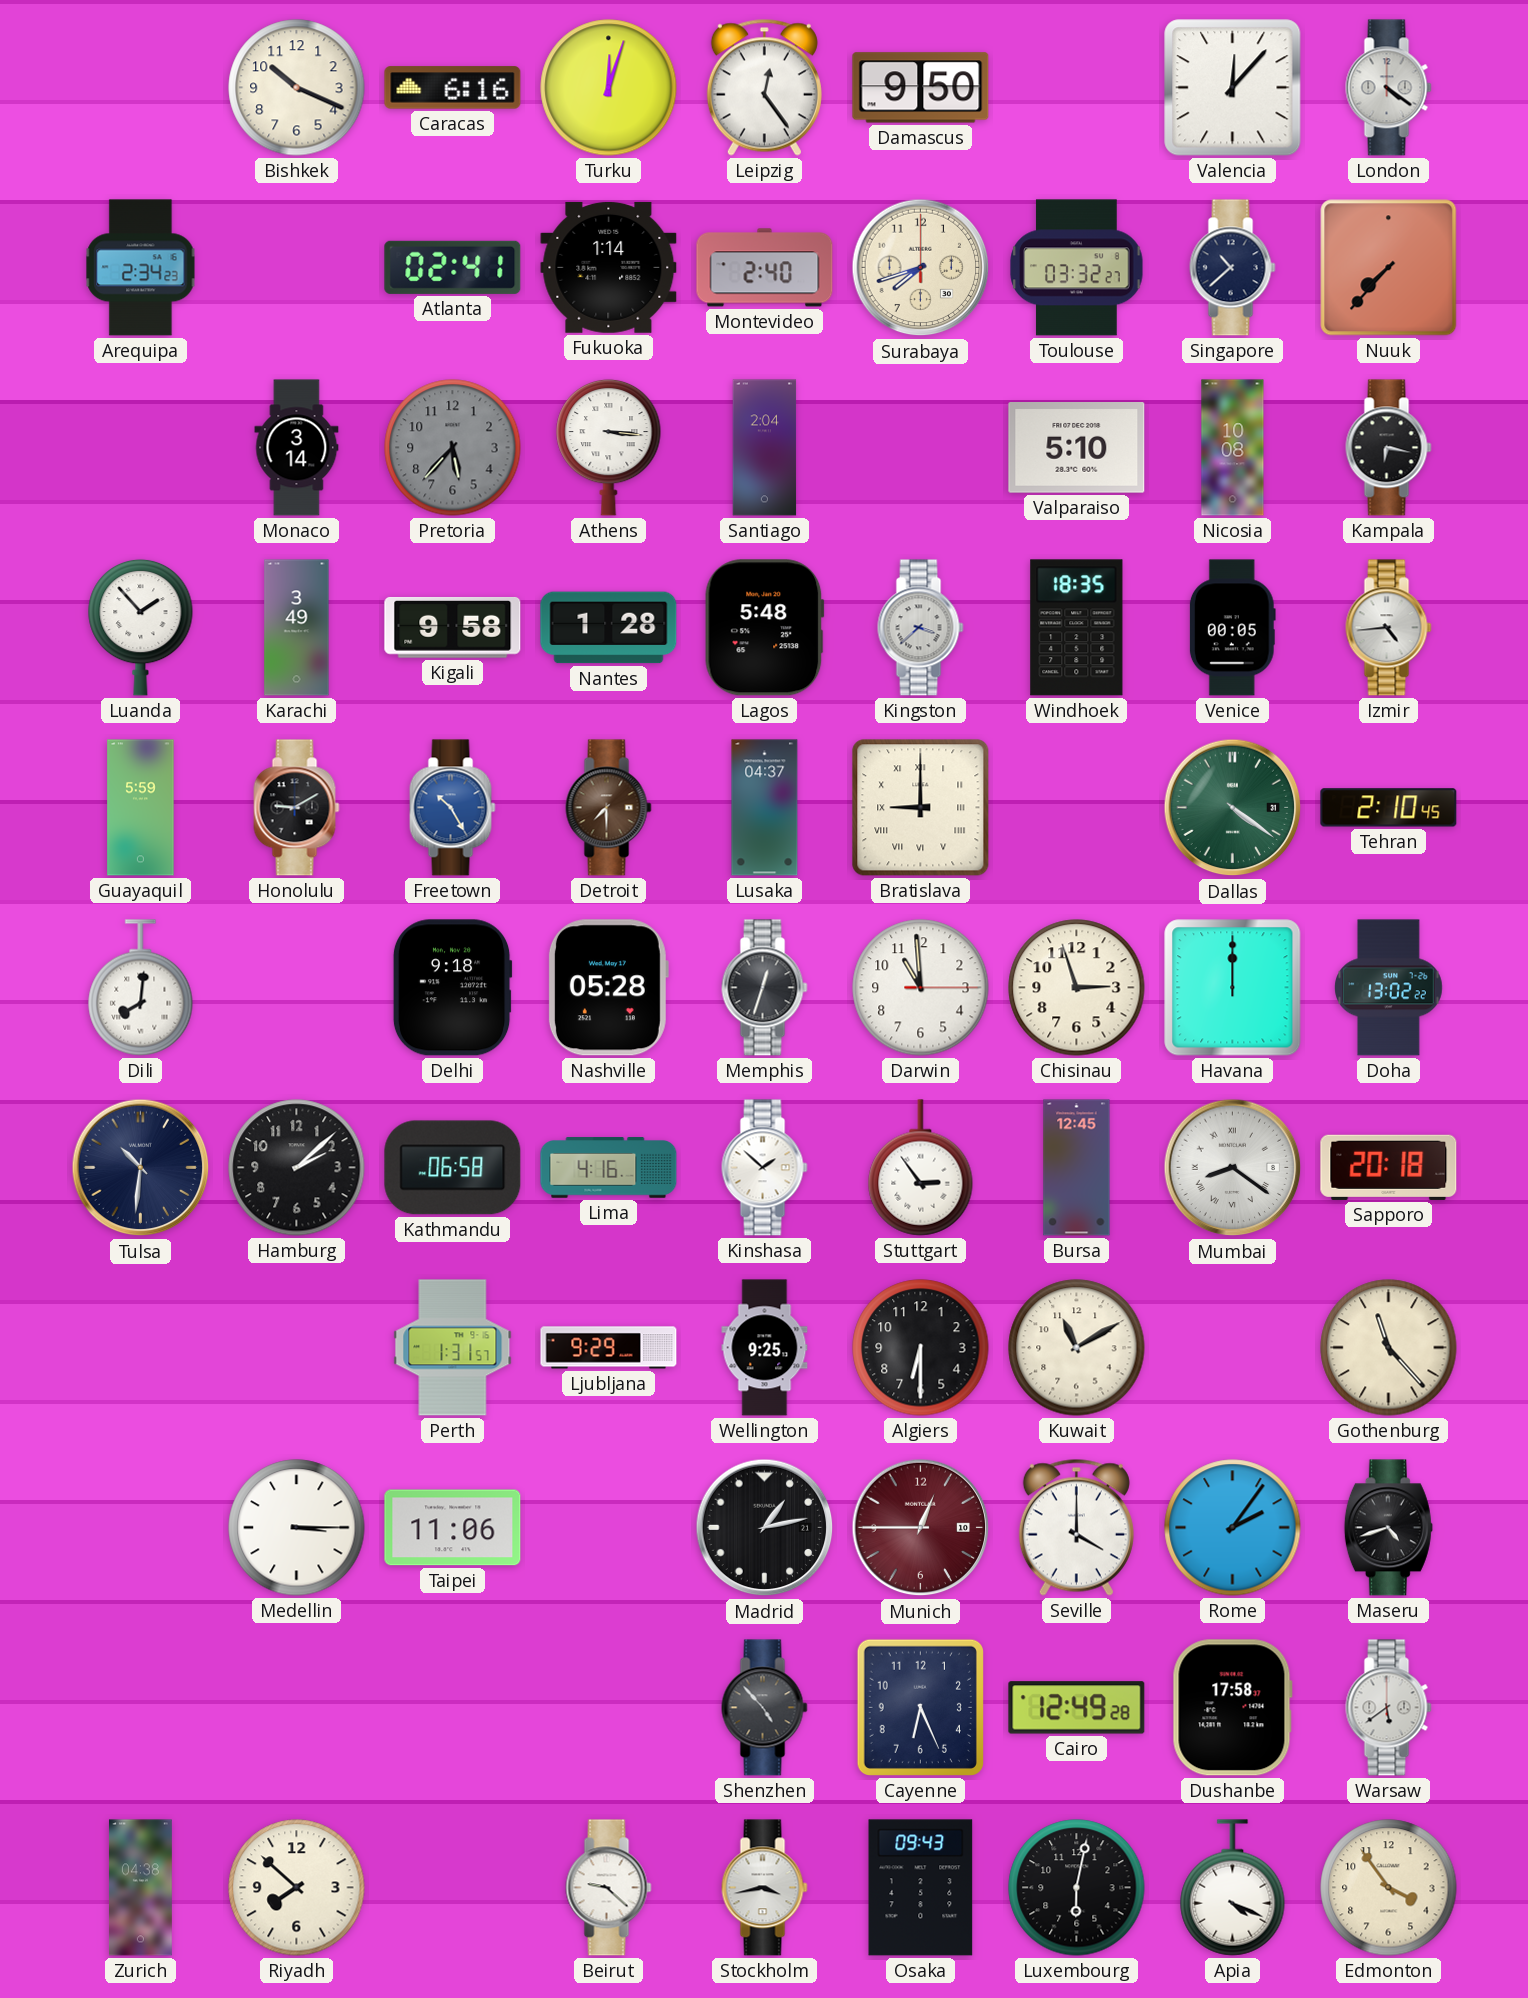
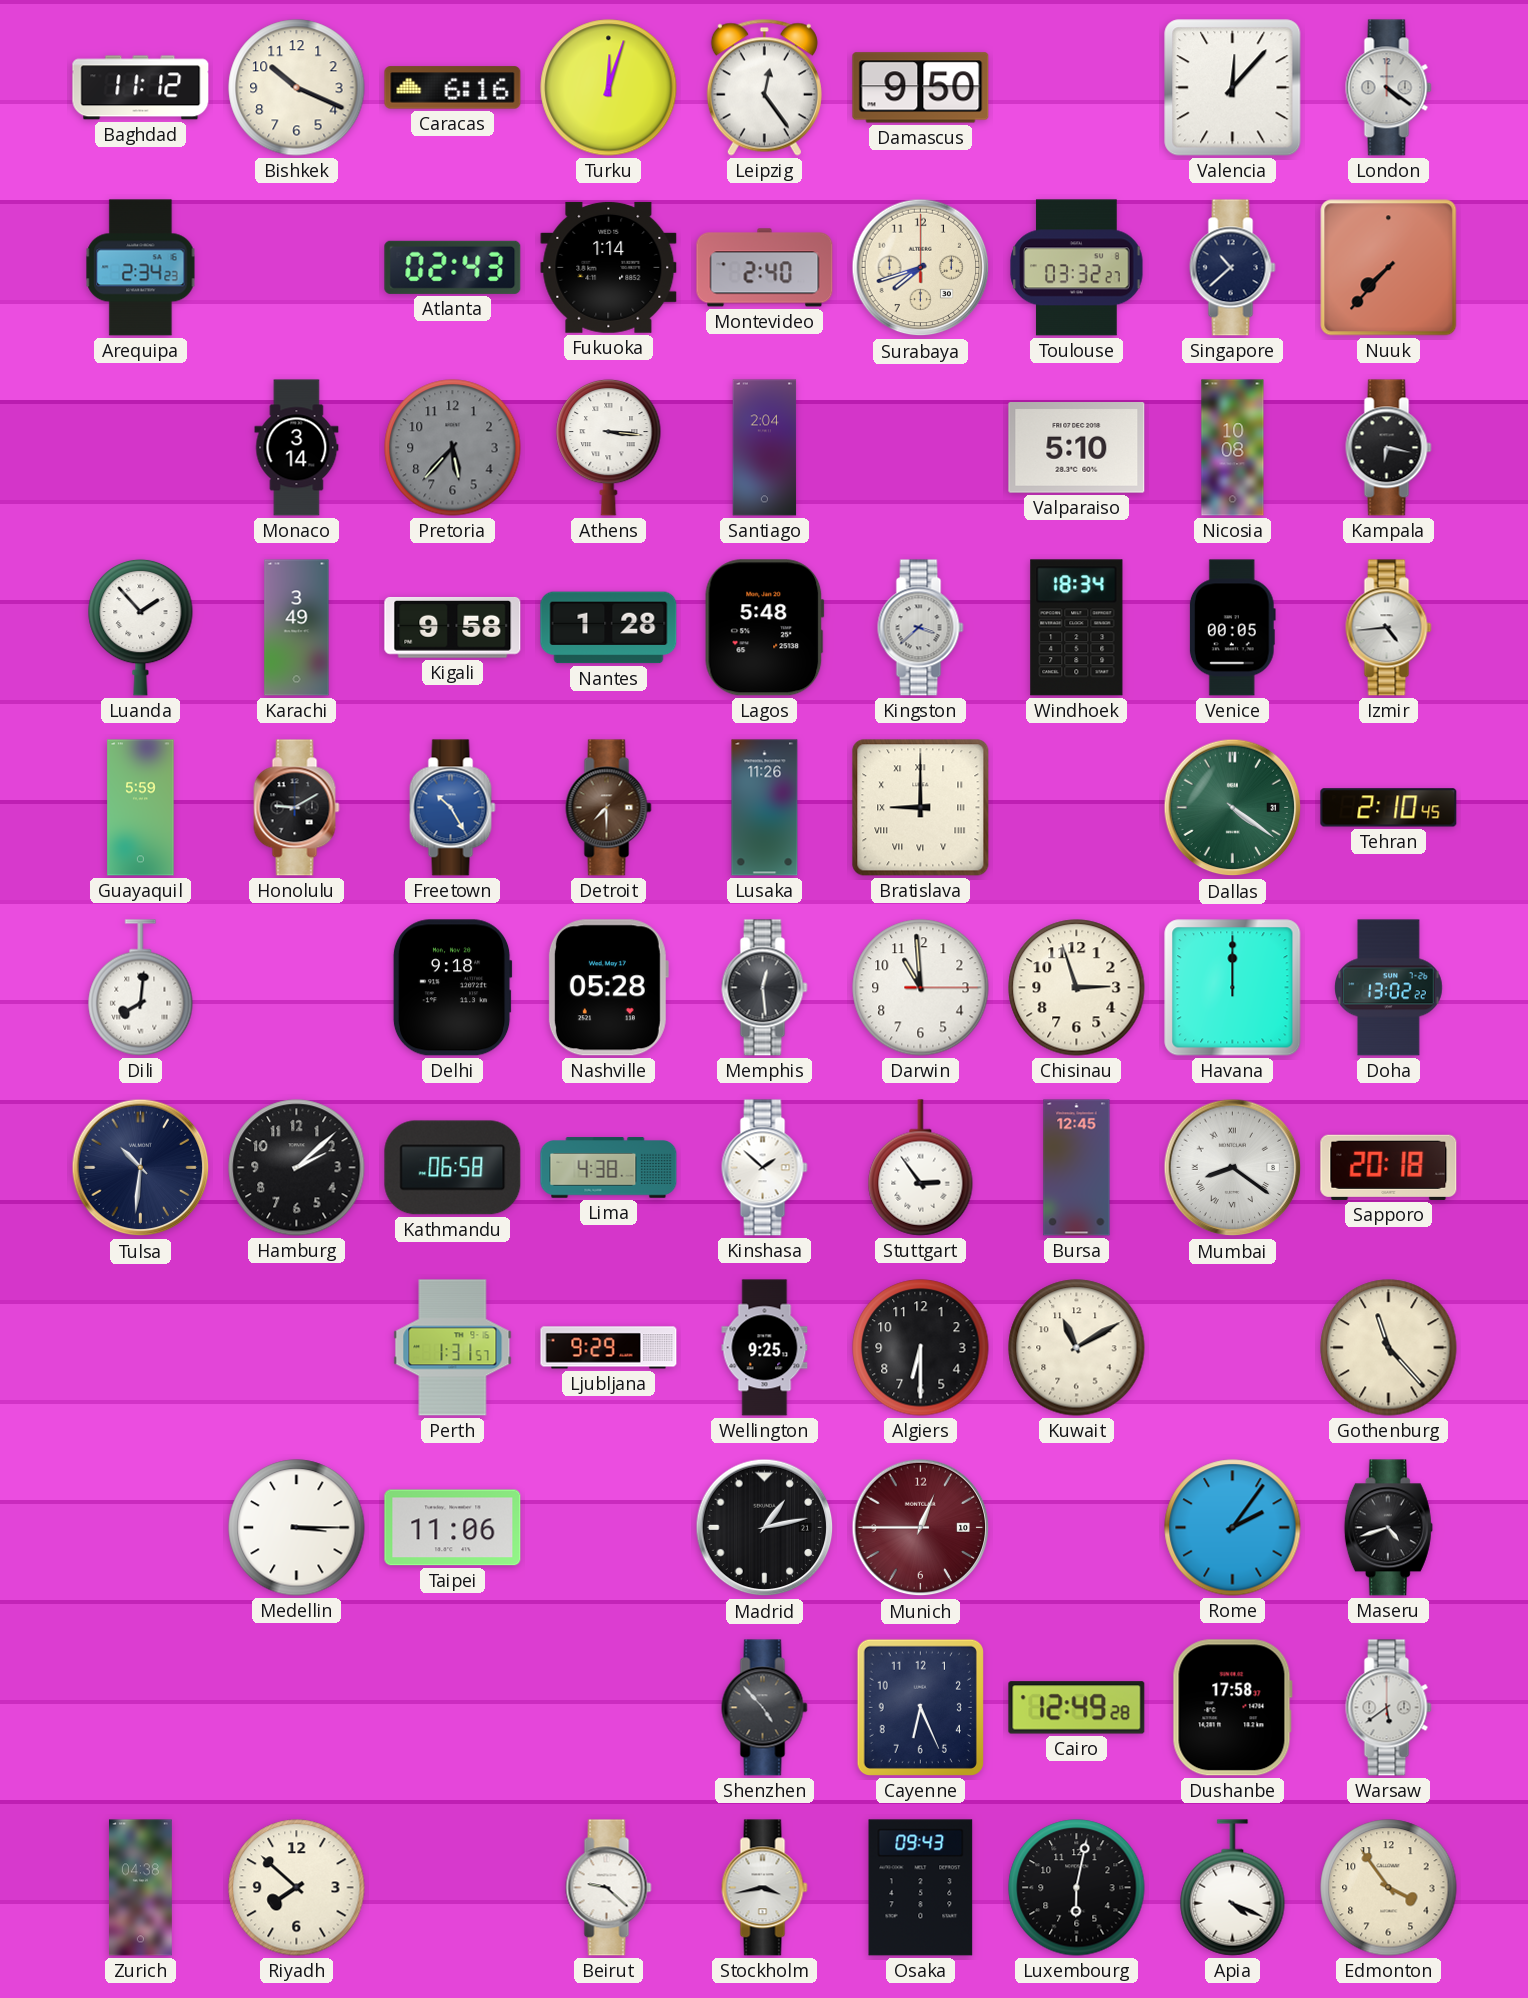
Baghdad: none -> 11:12
Atlanta: 02:41 -> 02:43
Windhoek: 18:35 -> 18:34
Lusaka: 04:37 -> 11:26
Memphis: 12:33 -> 12:29
Lima: 4:16 -> 4:38
Seville: 4:00 -> none
